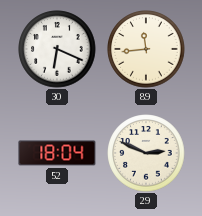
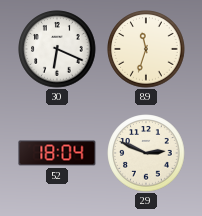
89: 11:44 -> 11:33
